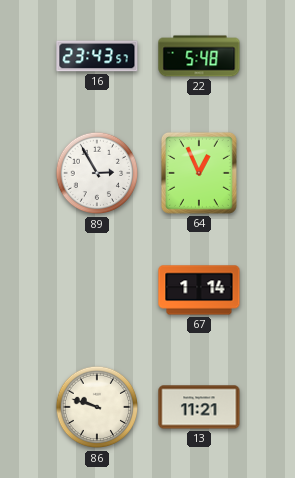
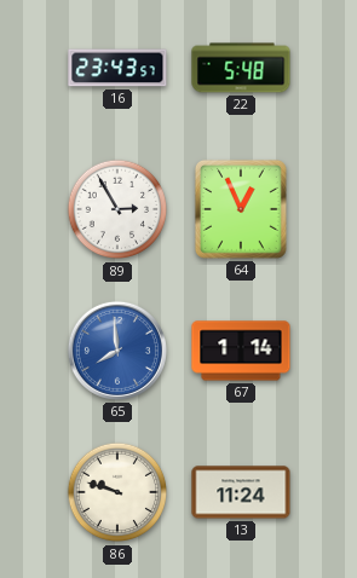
65: none -> 7:59
13: 11:21 -> 11:24
